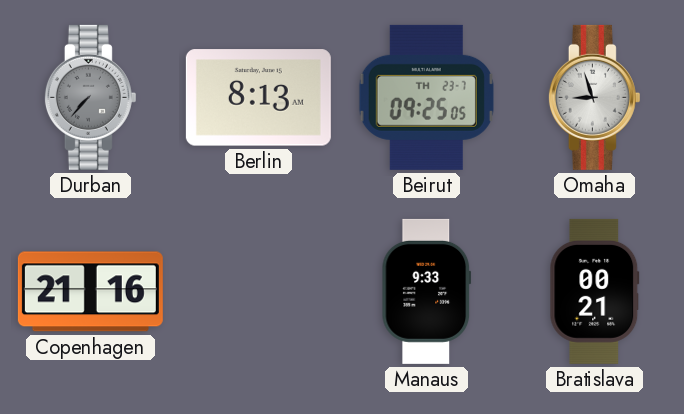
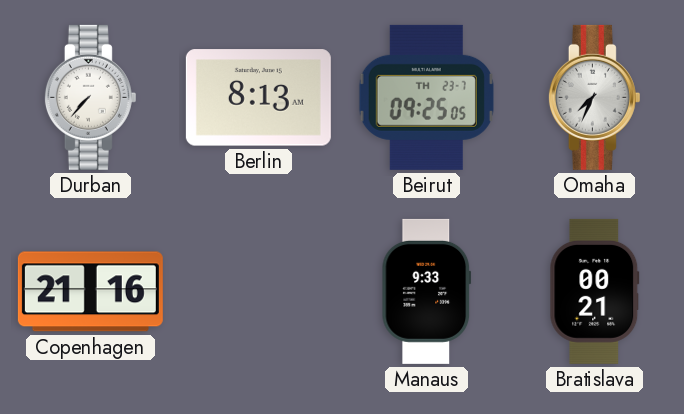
Durban dial: grey -> white
Omaha: 8:57 -> 7:34
